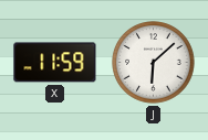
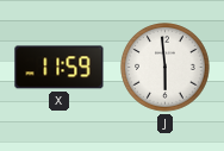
J: 6:08 -> 5:59
